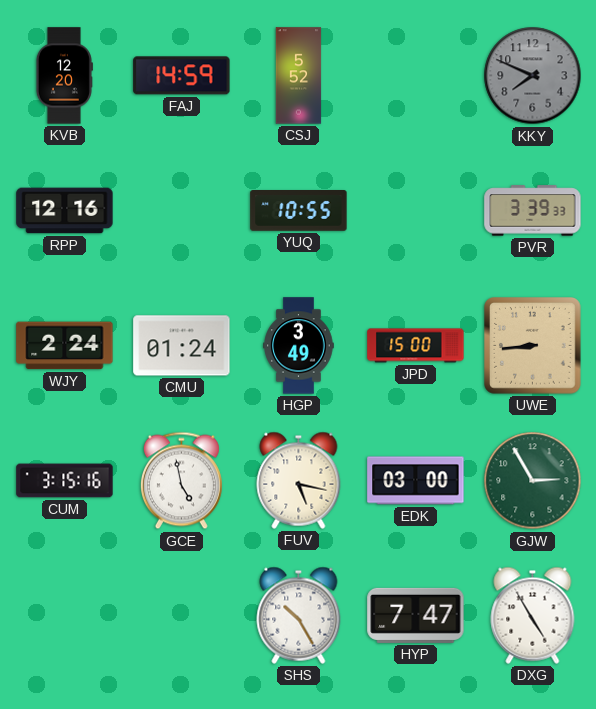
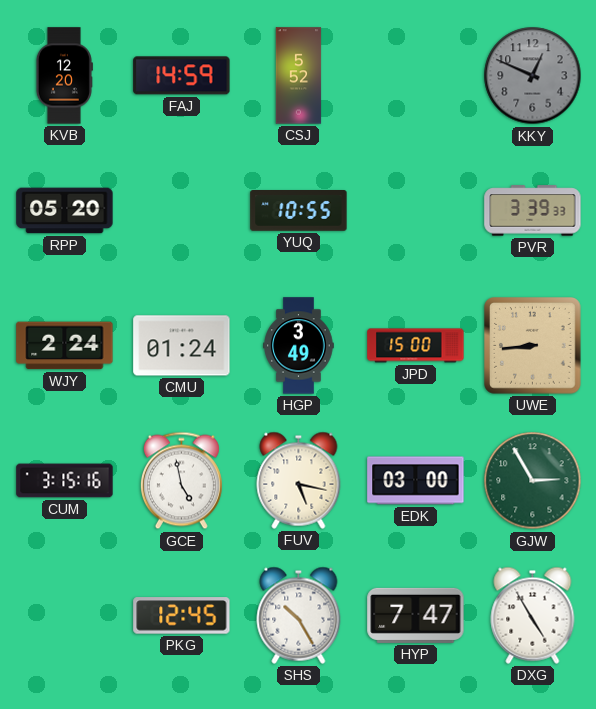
KKY: 7:49 -> 12:49
RPP: 12:16 -> 05:20
PKG: none -> 12:45
